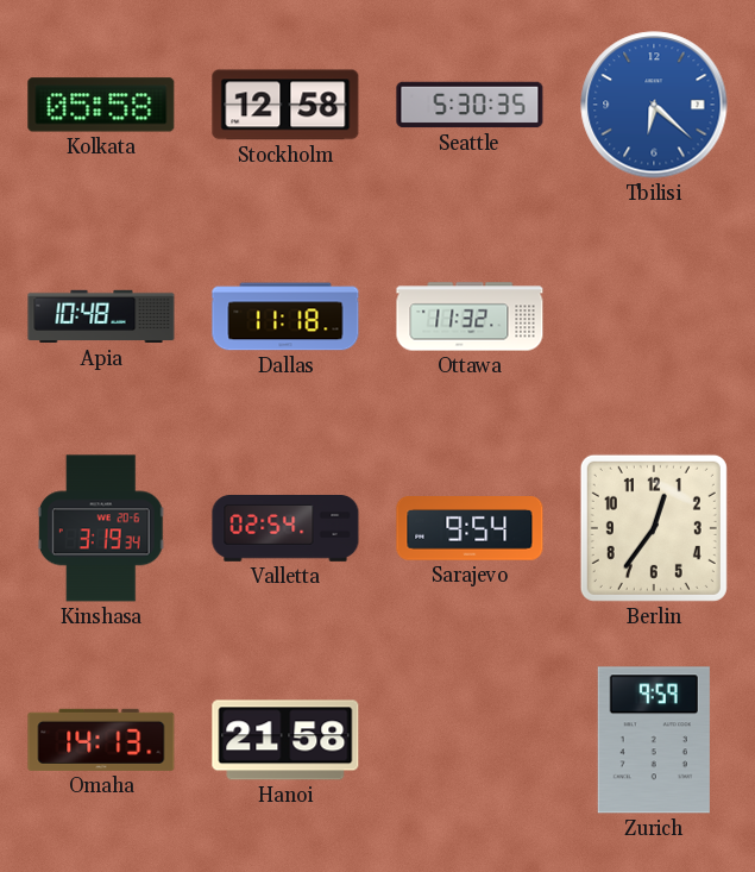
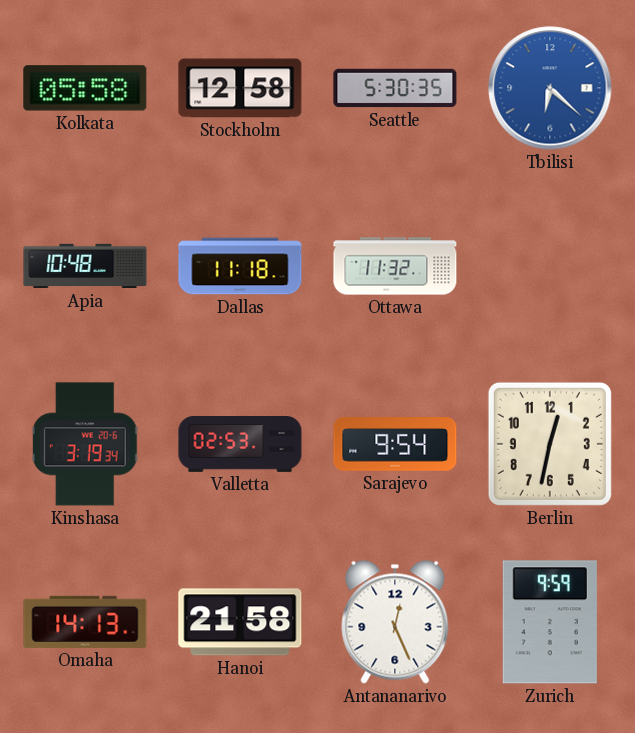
Valletta: 02:54 -> 02:53
Berlin: 12:36 -> 12:32
Antananarivo: none -> 12:26
